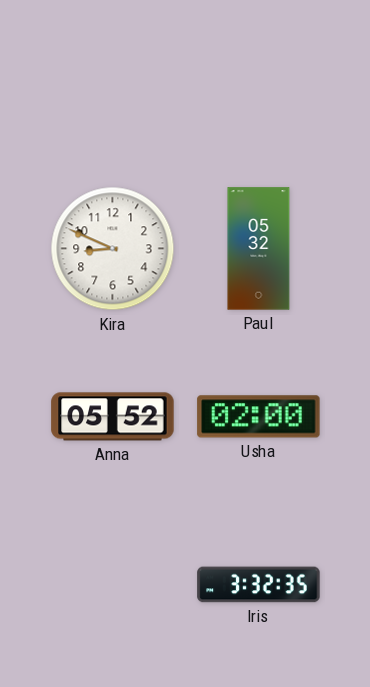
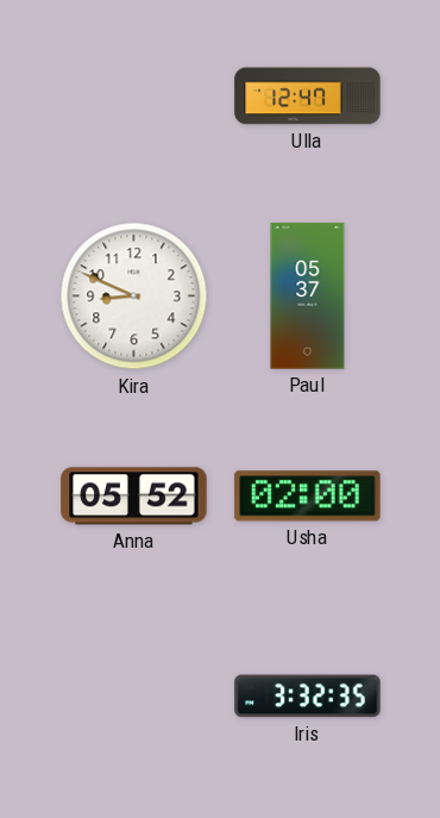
Ulla: none -> 12:47
Paul: 05:32 -> 05:37
